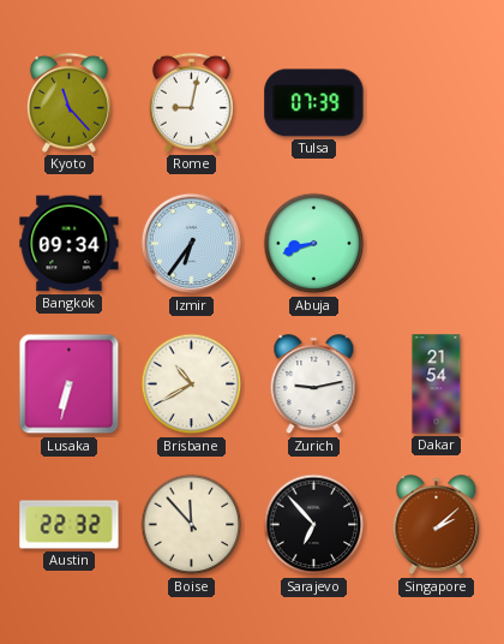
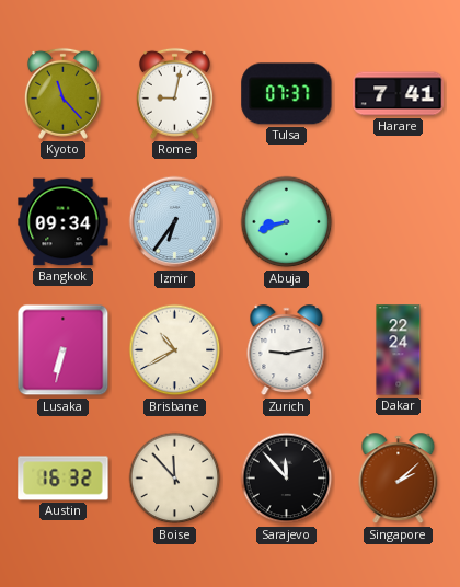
Tulsa: 07:39 -> 07:37
Harare: none -> 7:41
Dakar: 21:54 -> 22:24
Austin: 22:32 -> 16:32
Sarajevo: 6:53 -> 11:53
